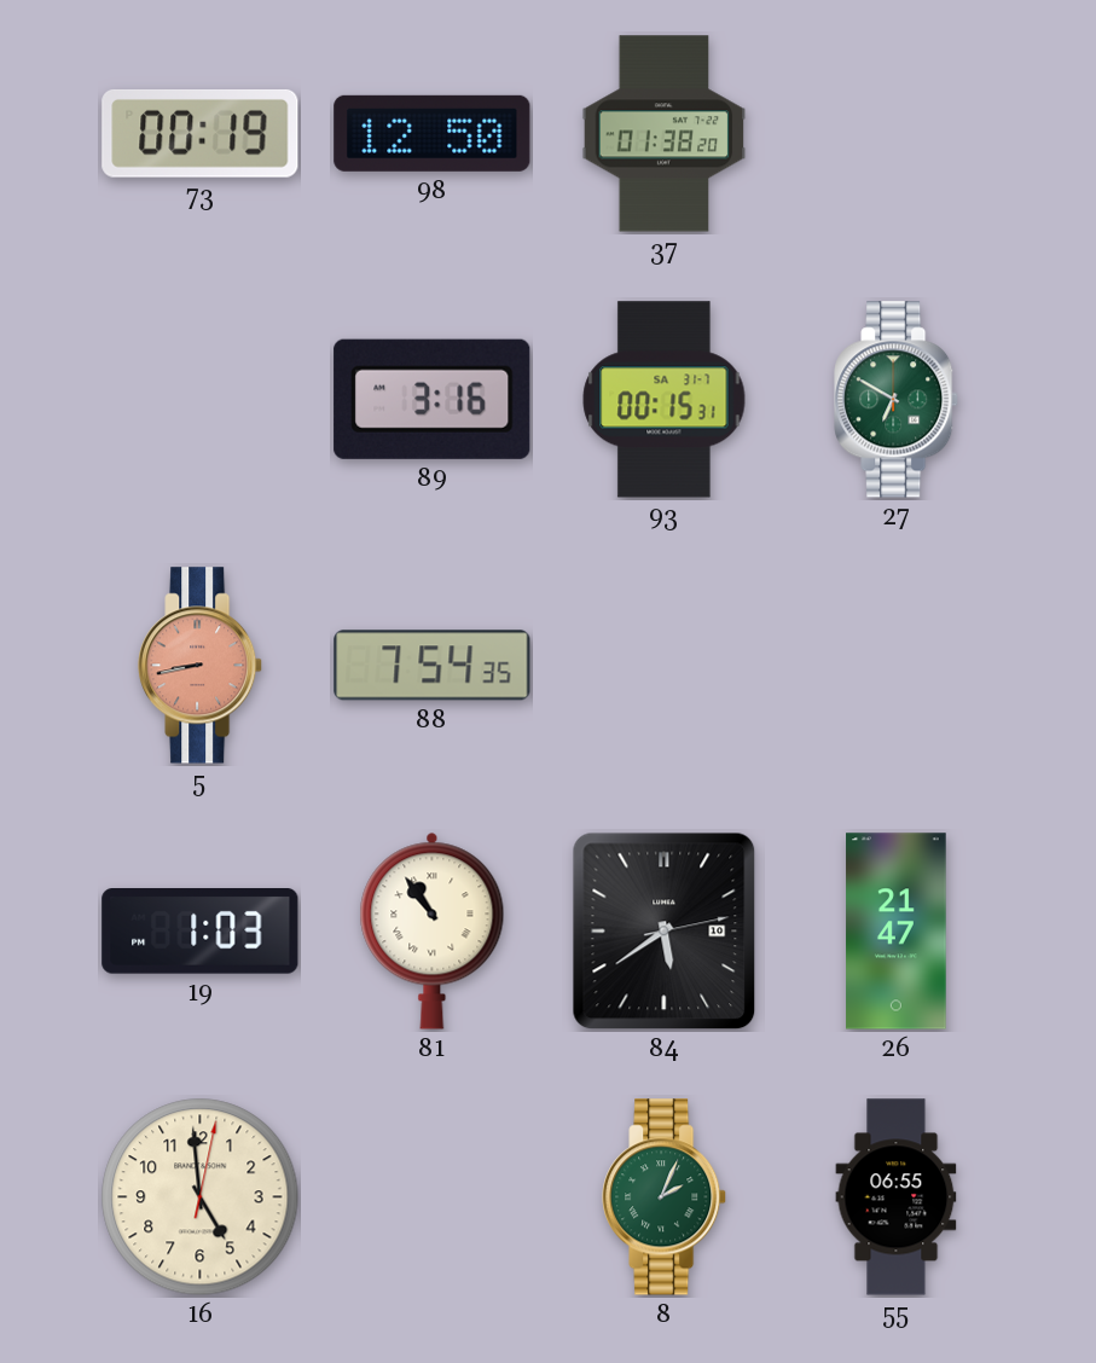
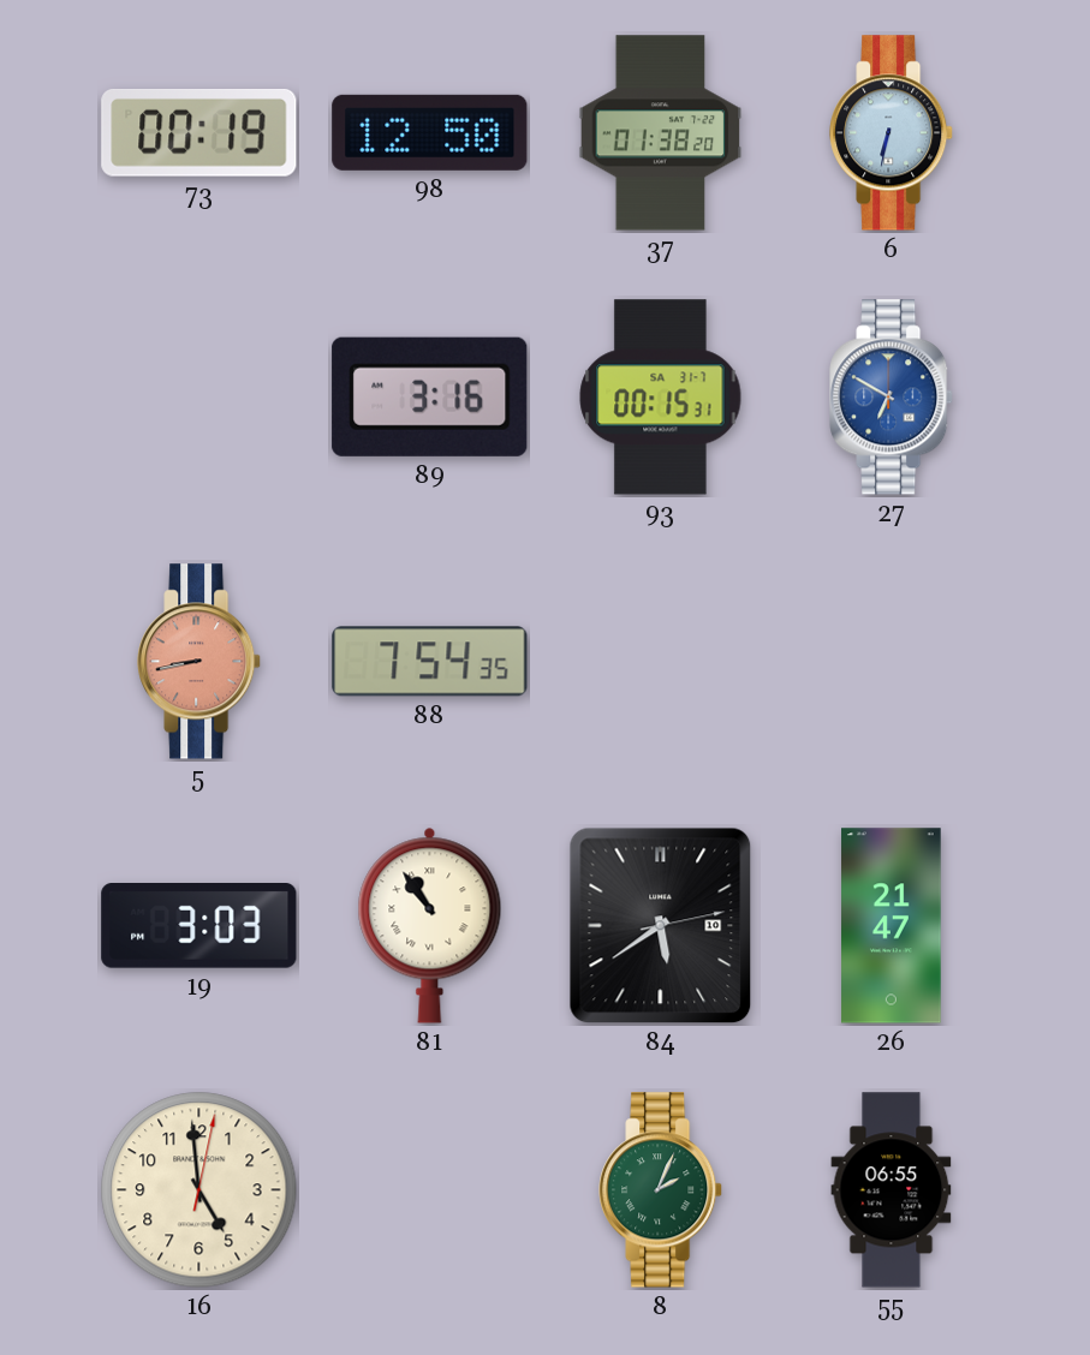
6: none -> 6:32
27 dial: green -> blue
19: 1:03 -> 3:03
